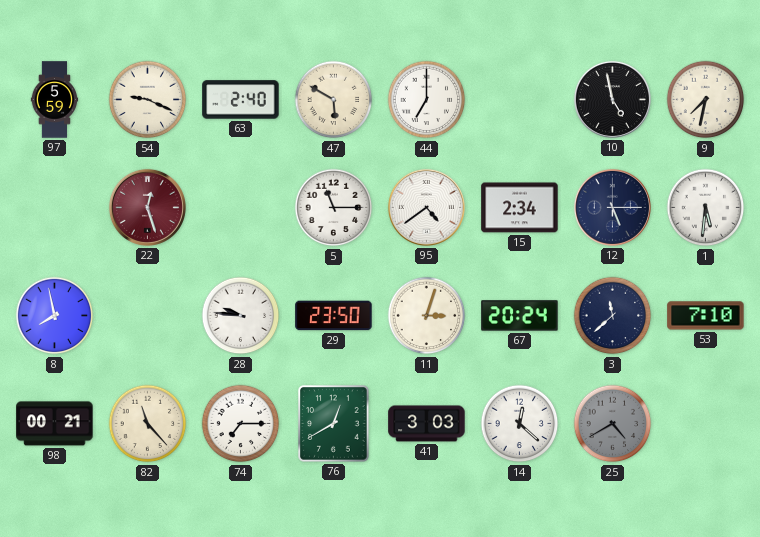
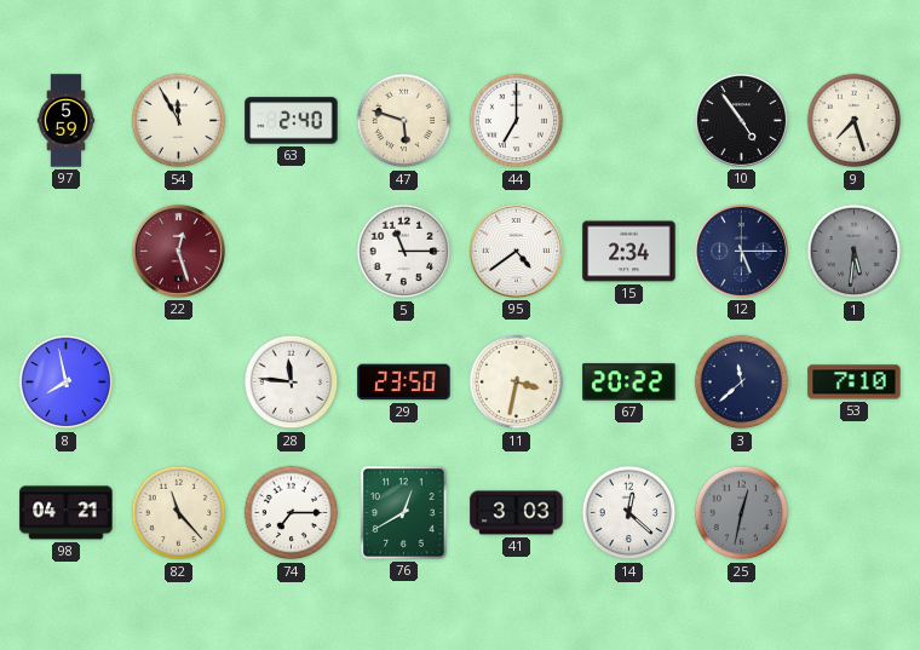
54: 9:19 -> 11:55
47: 5:50 -> 5:48
10: 4:58 -> 4:54
9: 7:32 -> 7:27
1 dial: white -> grey
28: 9:46 -> 11:46
11: 3:03 -> 3:32
67: 20:24 -> 20:22
98: 00:21 -> 04:21
25: 4:40 -> 12:32
